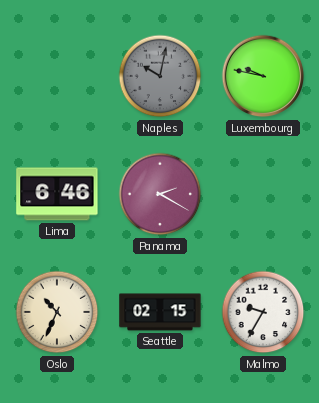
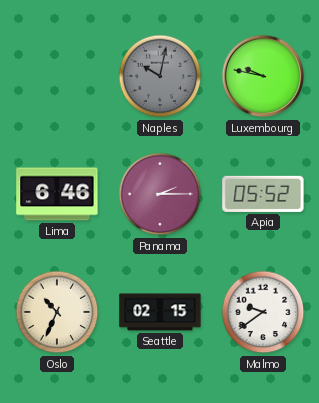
Panama: 2:20 -> 2:15
Apia: none -> 05:52
Malmo: 9:35 -> 9:39
